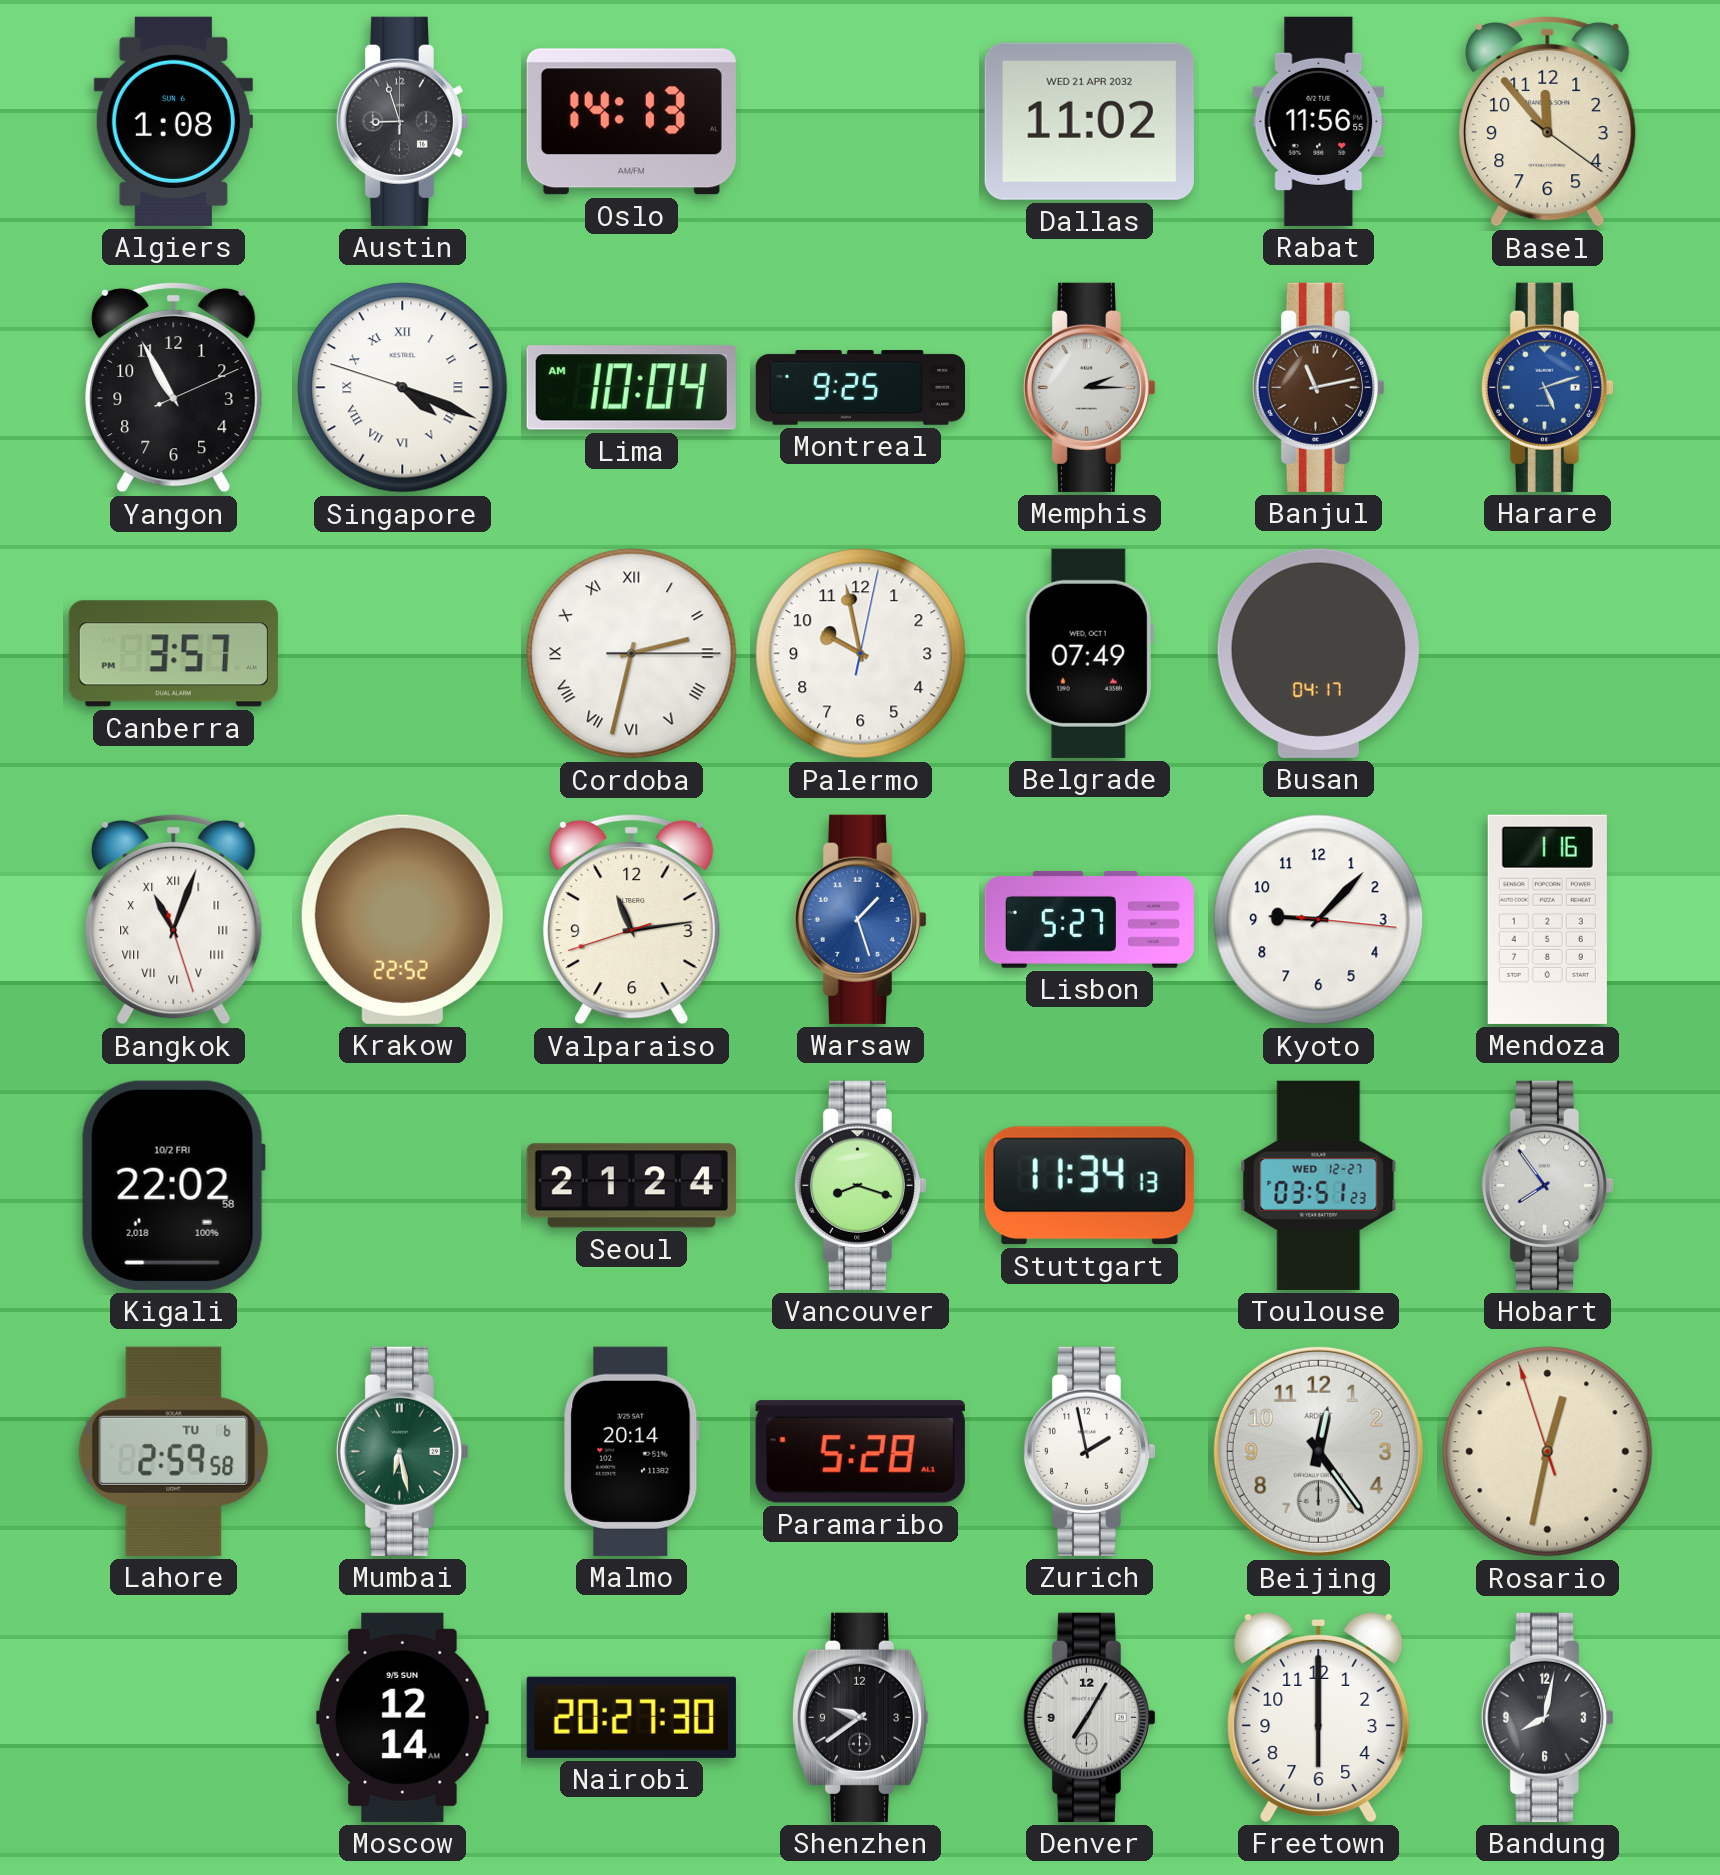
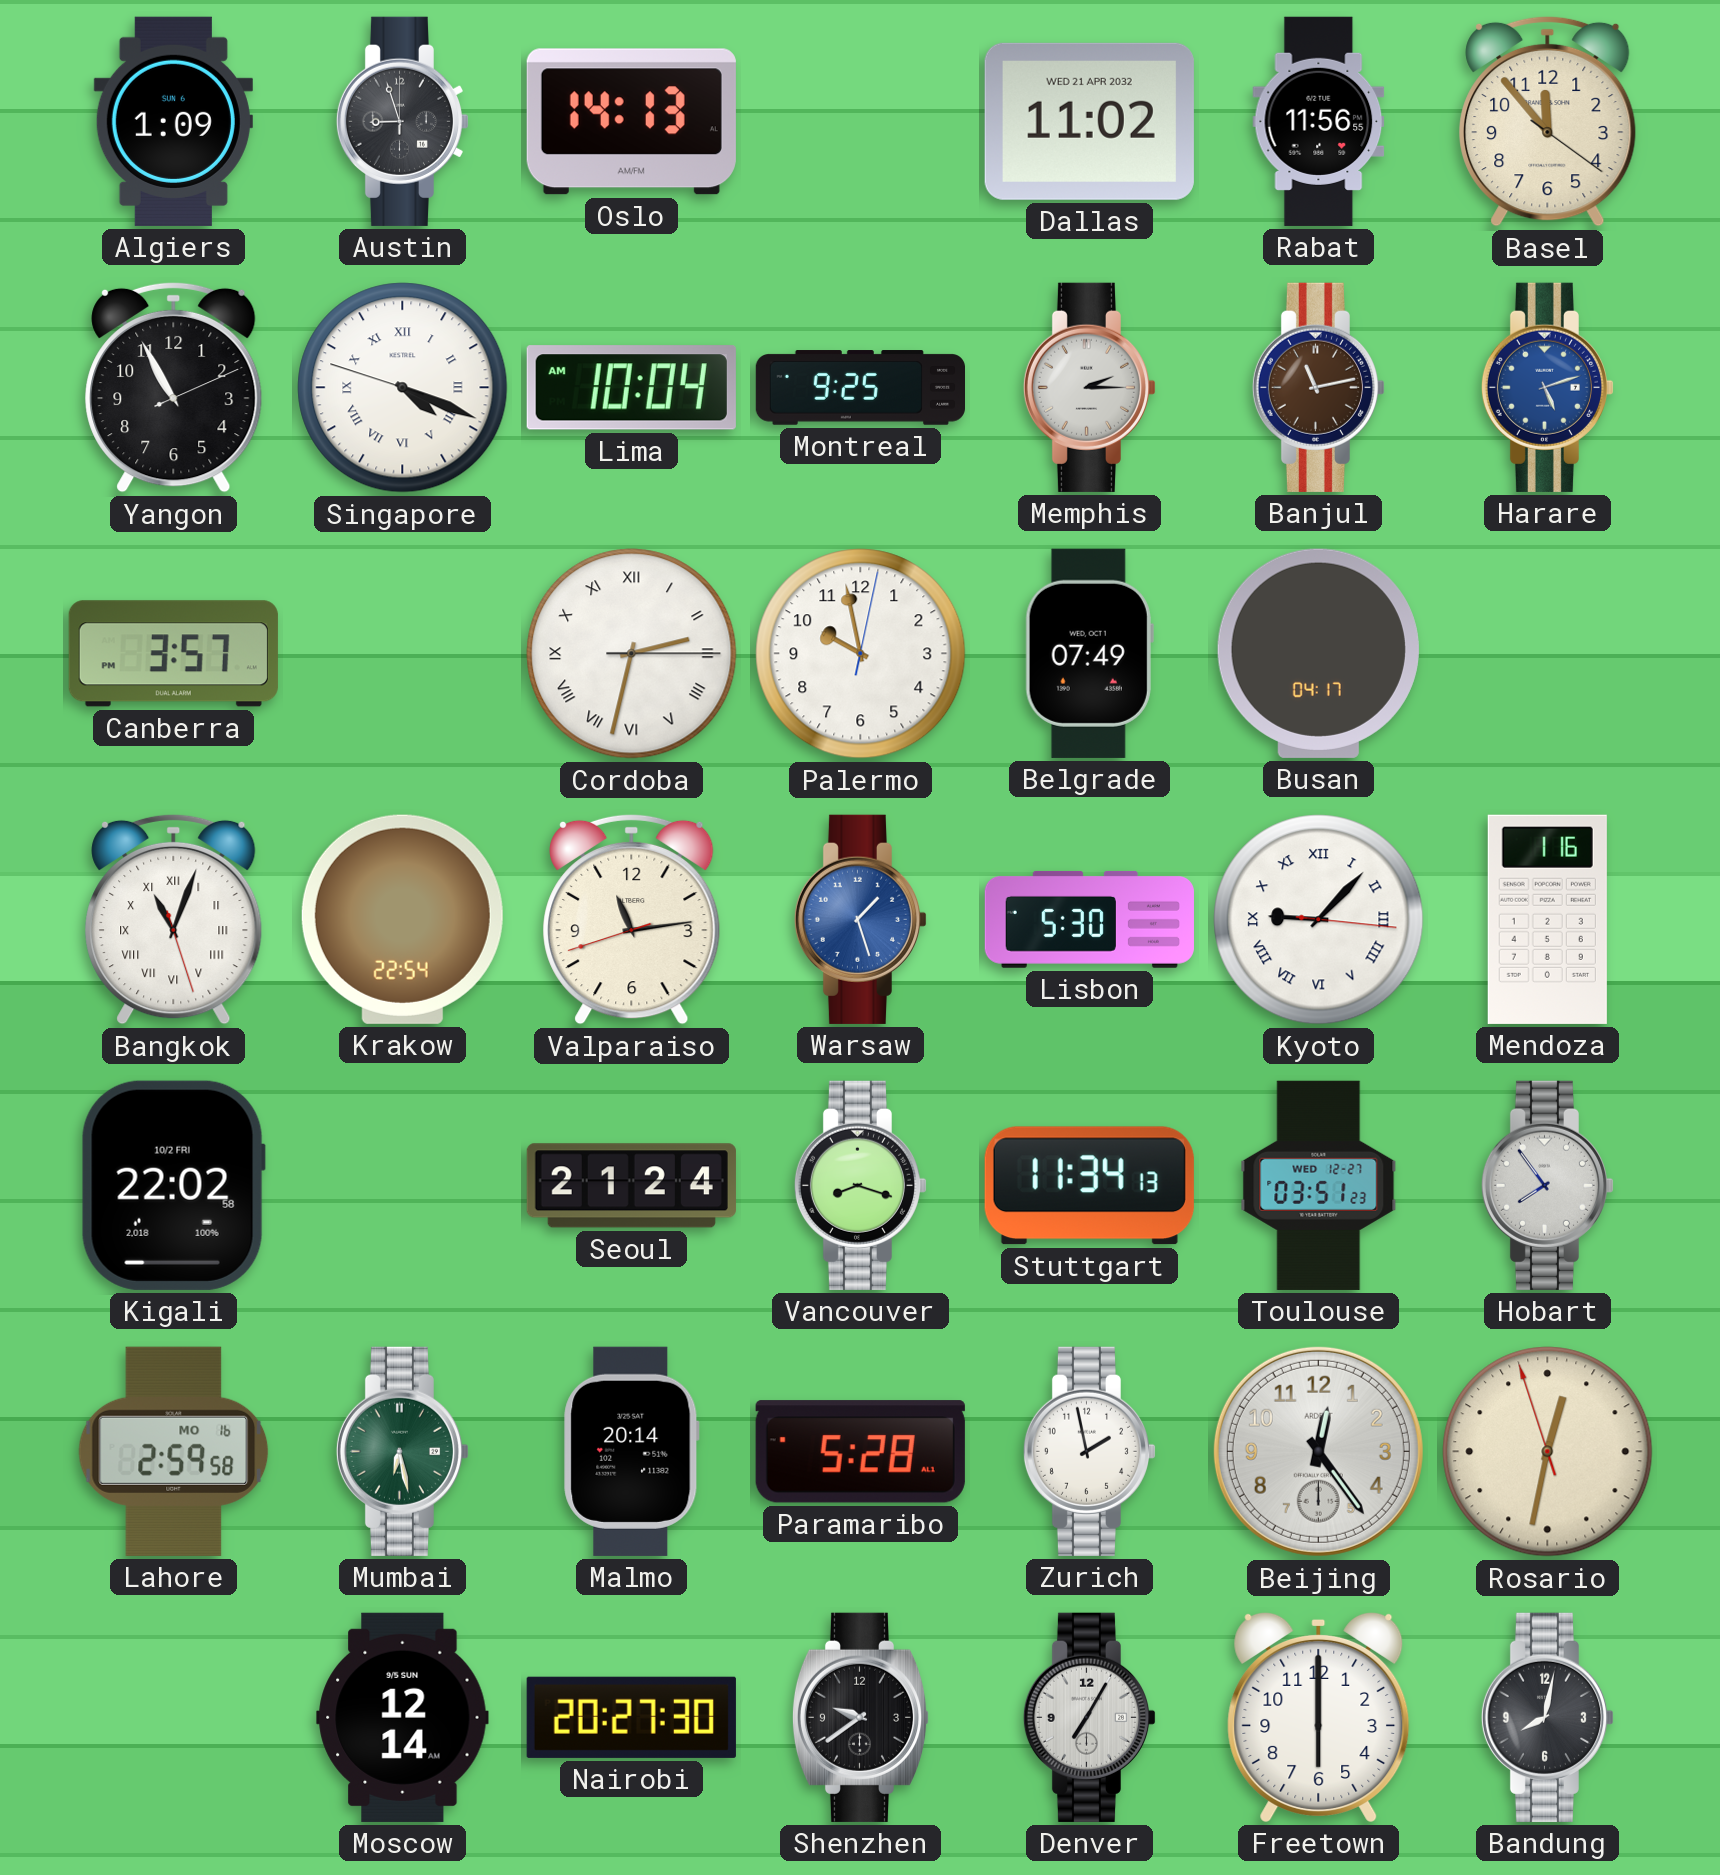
Algiers: 1:08 -> 1:09
Krakow: 22:52 -> 22:54
Lisbon: 5:27 -> 5:30
Kyoto numerals: Arabic -> Roman
Lahore date: TU 6 -> MO 16
